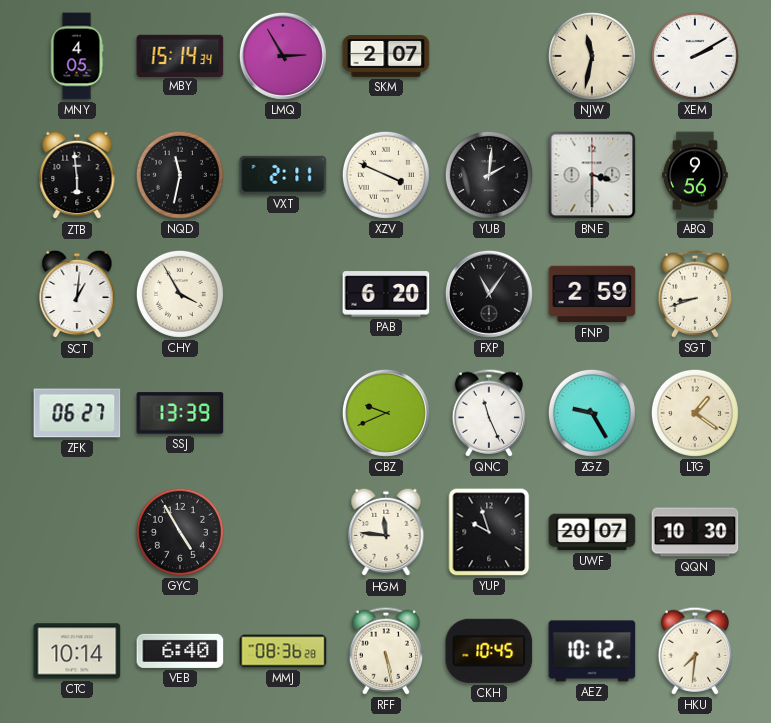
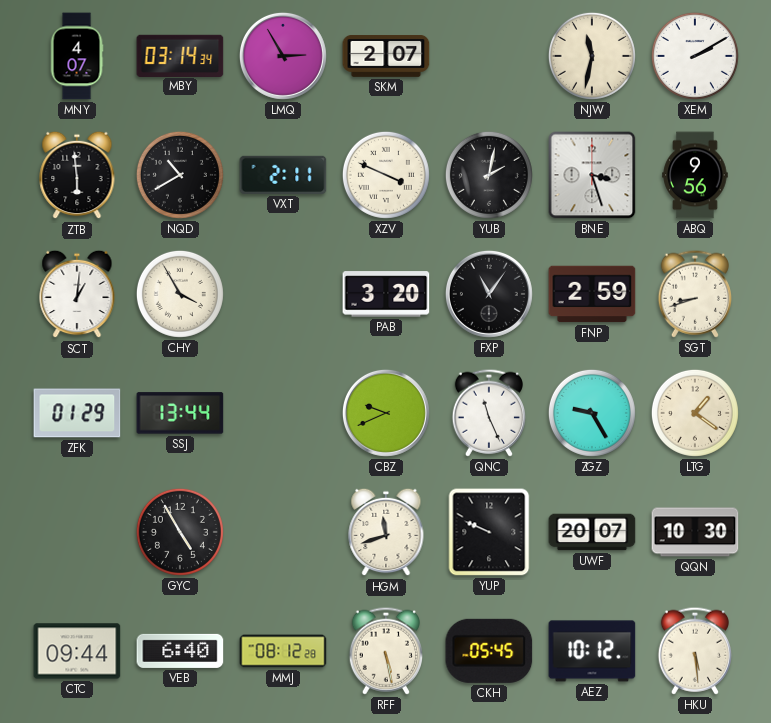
MNY: 4:05 -> 4:07
MBY: 15:14 -> 03:14
NQD: 11:32 -> 10:40
YUB: 2:01 -> 2:02
BNE: 3:30 -> 3:27
PAB: 6:20 -> 3:20
ZFK: 06:27 -> 01:29
SSJ: 13:39 -> 13:44
HGM: 11:46 -> 11:42
YUP: 9:57 -> 9:49
CTC: 10:14 -> 09:44
MMJ: 08:36 -> 08:12
CKH: 10:45 -> 05:45
HKU: 7:31 -> 5:29
